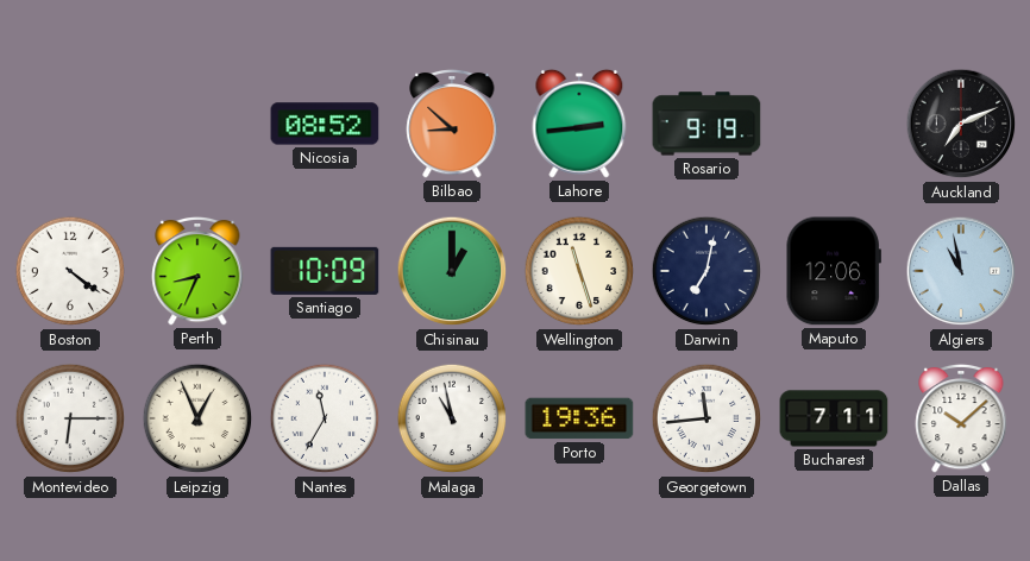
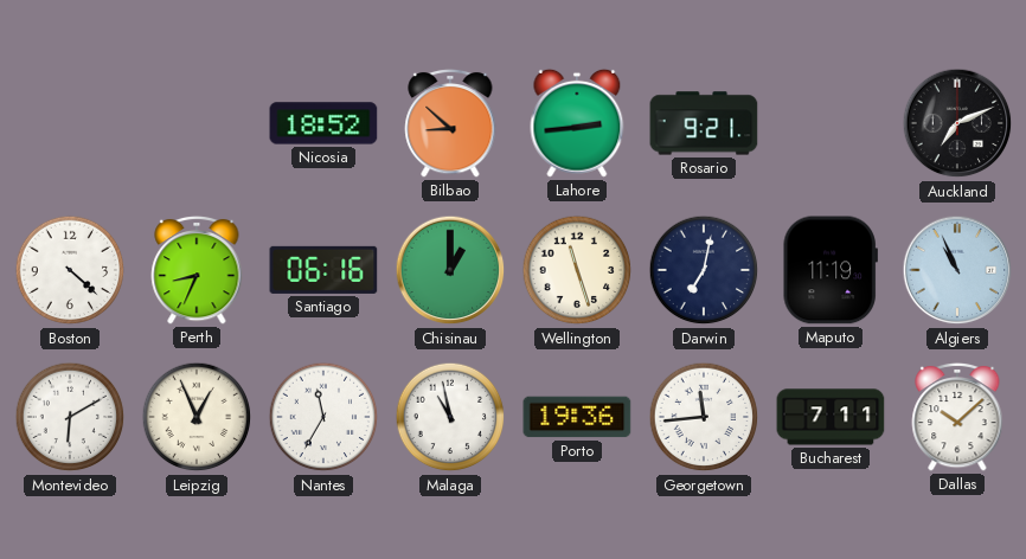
Nicosia: 08:52 -> 18:52
Rosario: 9:19 -> 9:21
Boston: 4:21 -> 4:22
Santiago: 10:09 -> 06:16
Maputo: 12:06 -> 11:19
Algiers: 10:58 -> 10:56
Montevideo: 6:15 -> 6:10
